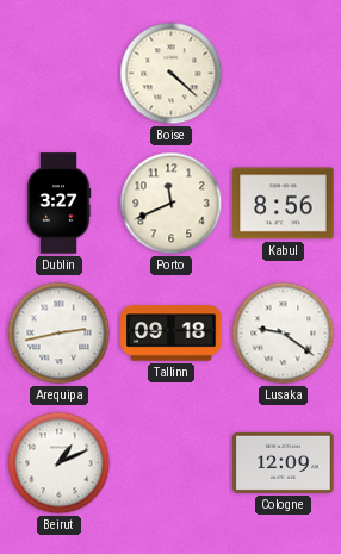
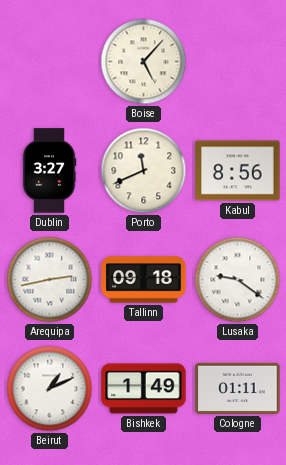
Boise: 4:22 -> 5:07
Bishkek: none -> 1:49
Cologne: 12:09 -> 01:11
